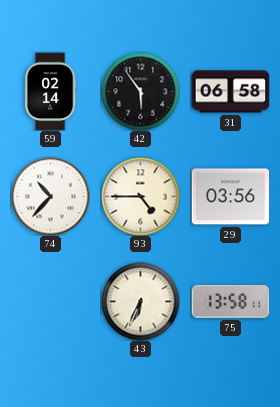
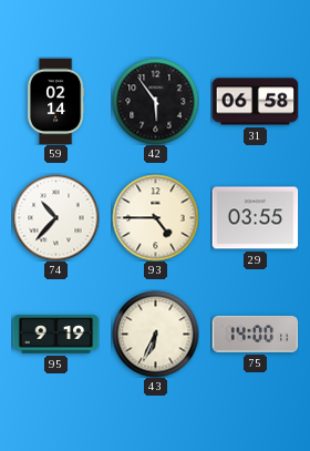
29: 03:56 -> 03:55
95: none -> 9:19
75: 13:58 -> 14:00
